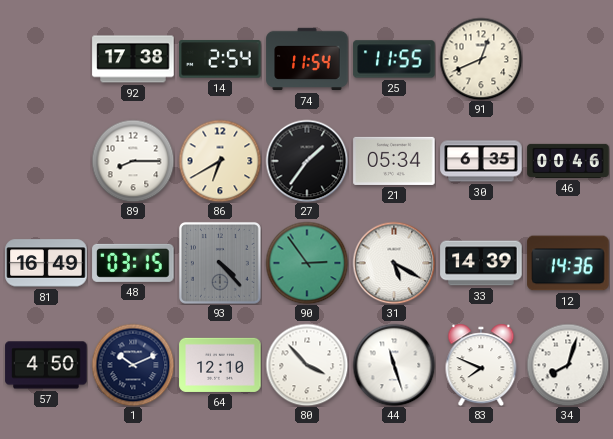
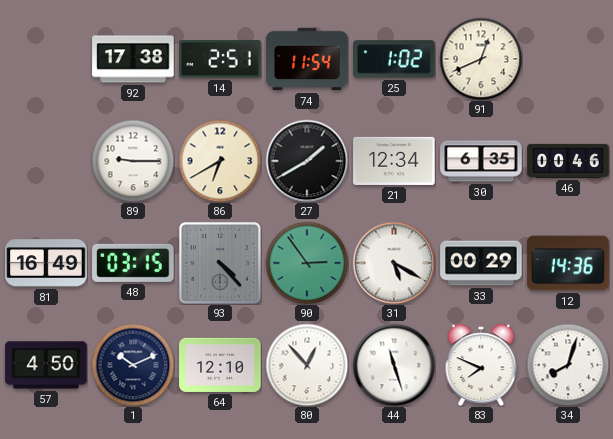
14: 2:54 -> 2:51
25: 11:55 -> 1:02
89: 8:15 -> 9:15
27: 1:36 -> 1:40
21: 05:34 -> 12:34
33: 14:39 -> 00:29
80: 3:53 -> 12:53
